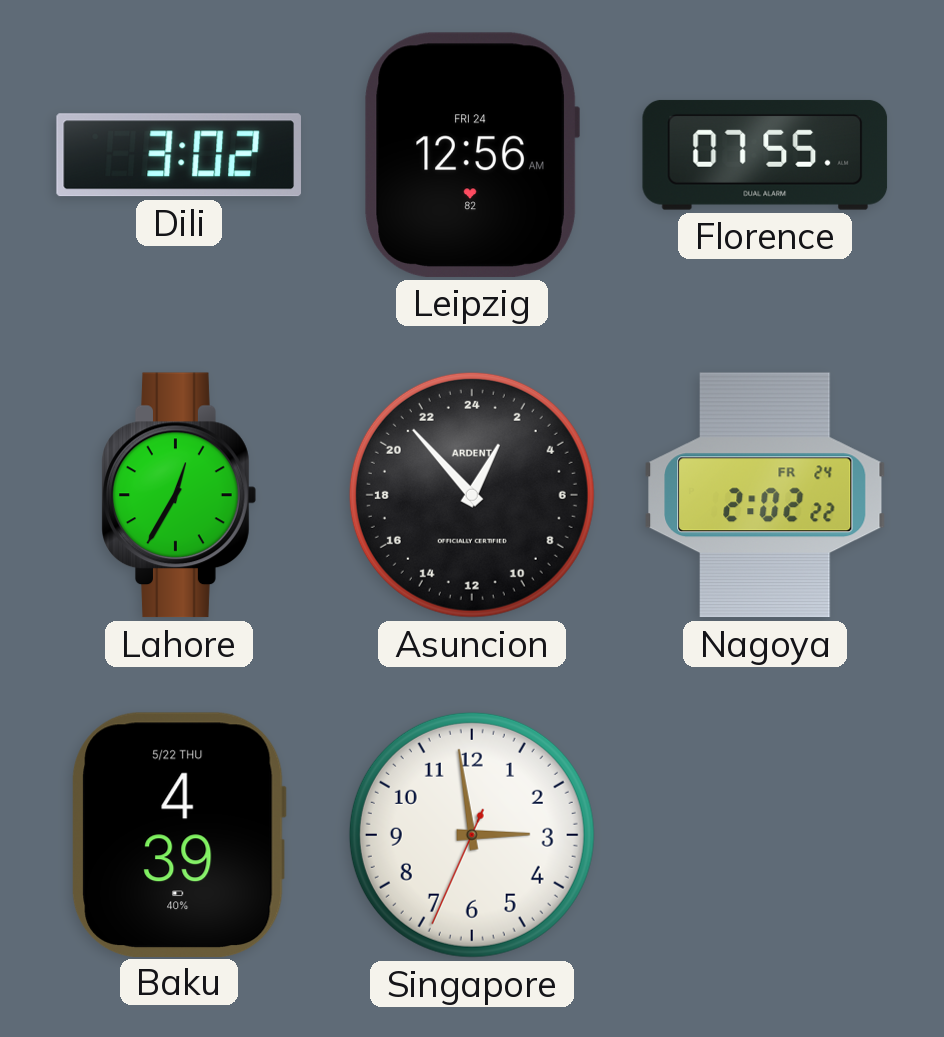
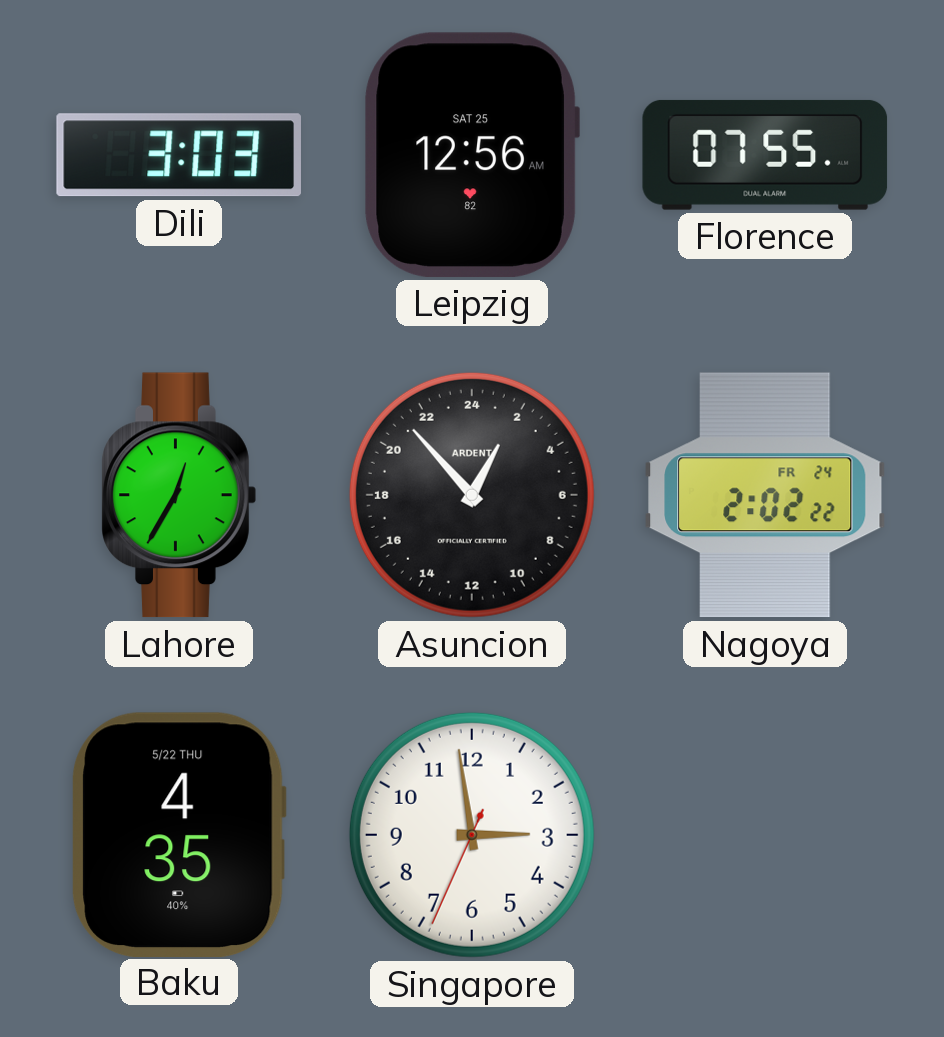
Dili: 3:02 -> 3:03
Leipzig date: FRI 24 -> SAT 25
Baku: 4:39 -> 4:35
